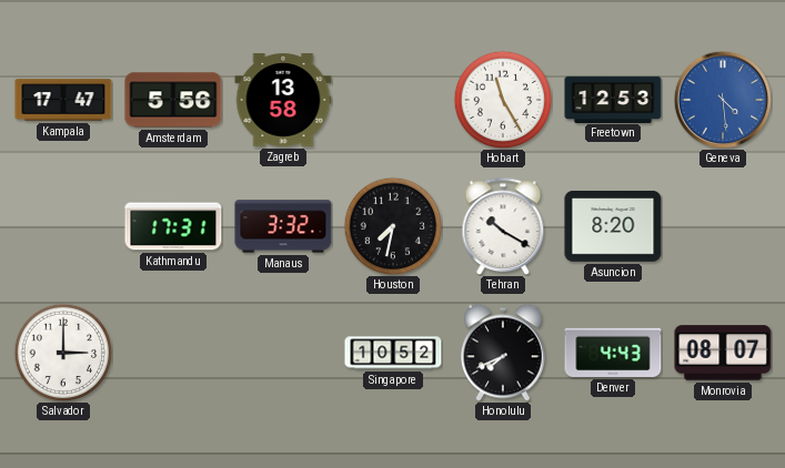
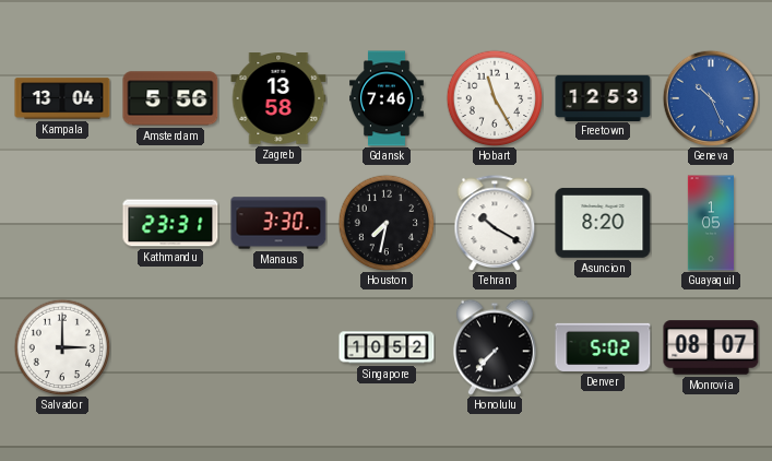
Kampala: 17:47 -> 13:04
Gdansk: none -> 7:46
Geneva: 4:29 -> 10:26
Kathmandu: 17:31 -> 23:31
Manaus: 3:32 -> 3:30
Guayaquil: none -> 1:05
Honolulu: 7:41 -> 7:37
Denver: 4:43 -> 5:02
